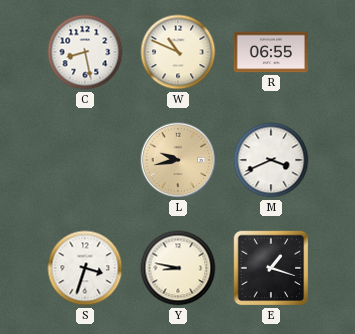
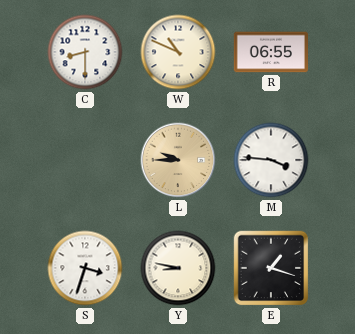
C: 8:28 -> 8:30
L: 9:43 -> 9:45
M: 3:41 -> 3:46
